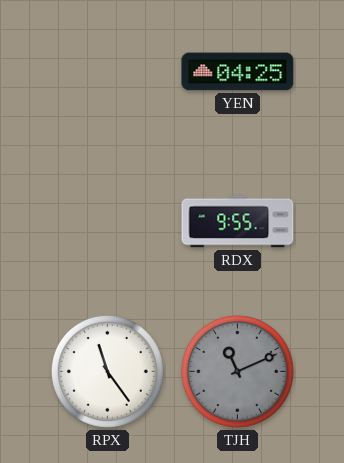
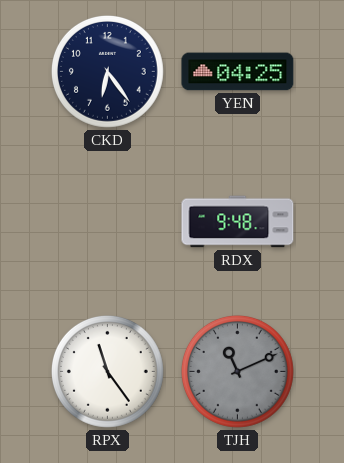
CKD: none -> 6:24
RDX: 9:55 -> 9:48
